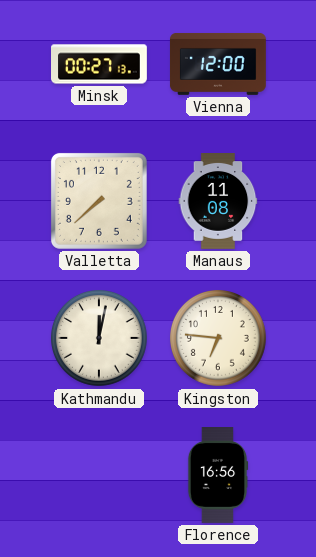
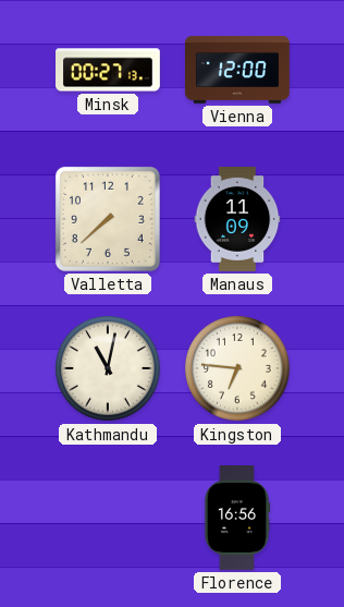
Manaus: 11:08 -> 11:09
Kathmandu: 12:02 -> 11:02
